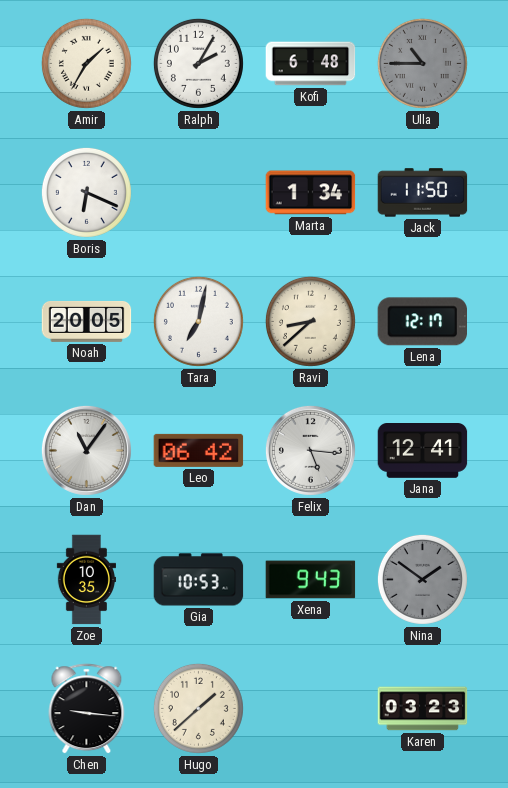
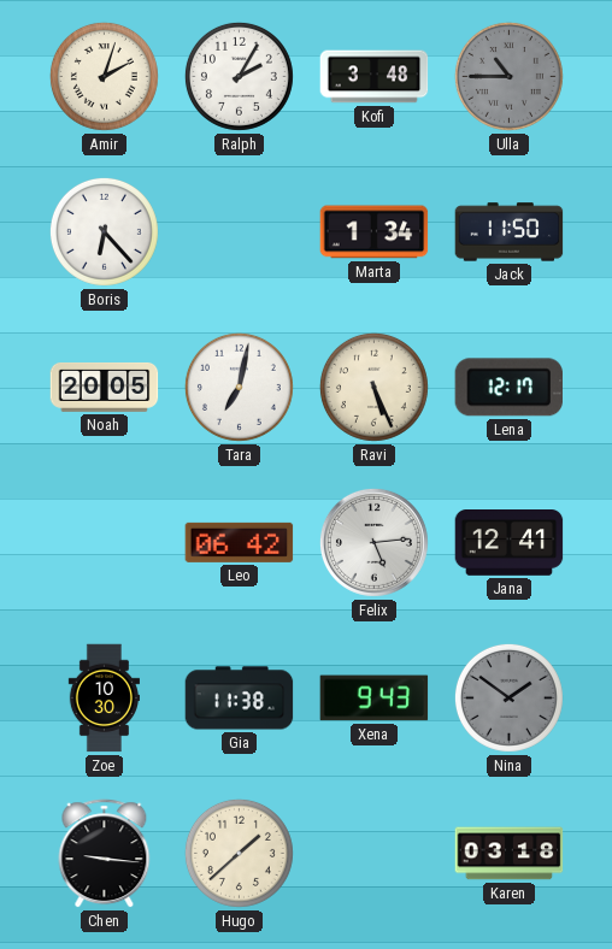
Amir: 1:35 -> 2:03
Kofi: 6:48 -> 3:48
Boris: 6:19 -> 6:23
Ravi: 8:38 -> 5:26
Dan: 11:06 -> none
Felix: 5:16 -> 5:14
Zoe: 10:35 -> 10:30
Gia: 10:53 -> 11:38
Karen: 03:23 -> 03:18
